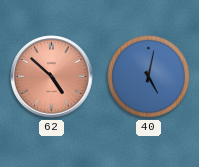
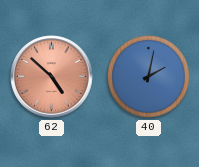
40: 5:02 -> 2:02
